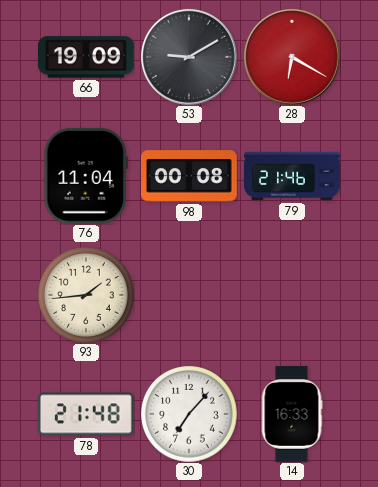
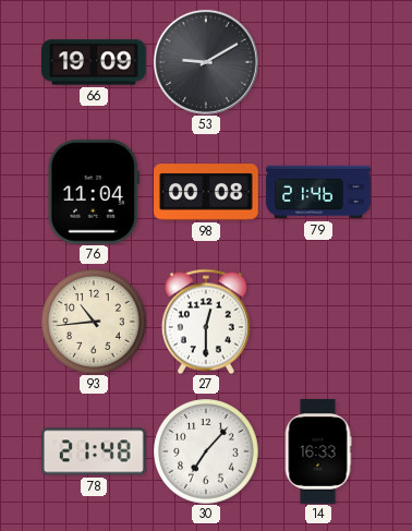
28: 6:20 -> none
93: 1:44 -> 10:44
27: none -> 12:30
